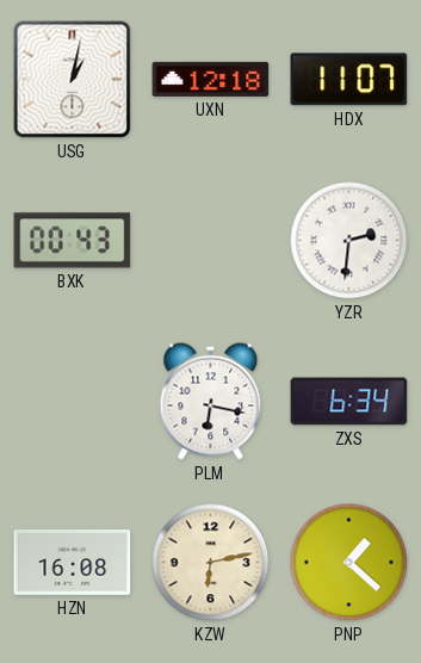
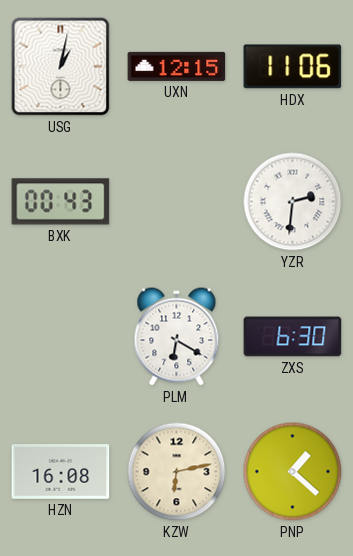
UXN: 12:18 -> 12:15
HDX: 11:07 -> 11:06
PLM: 6:17 -> 6:20
ZXS: 6:34 -> 6:30
